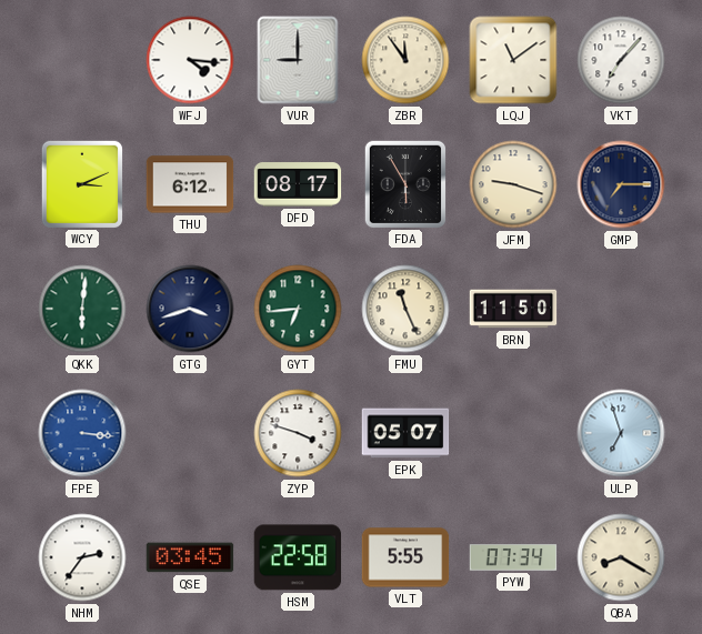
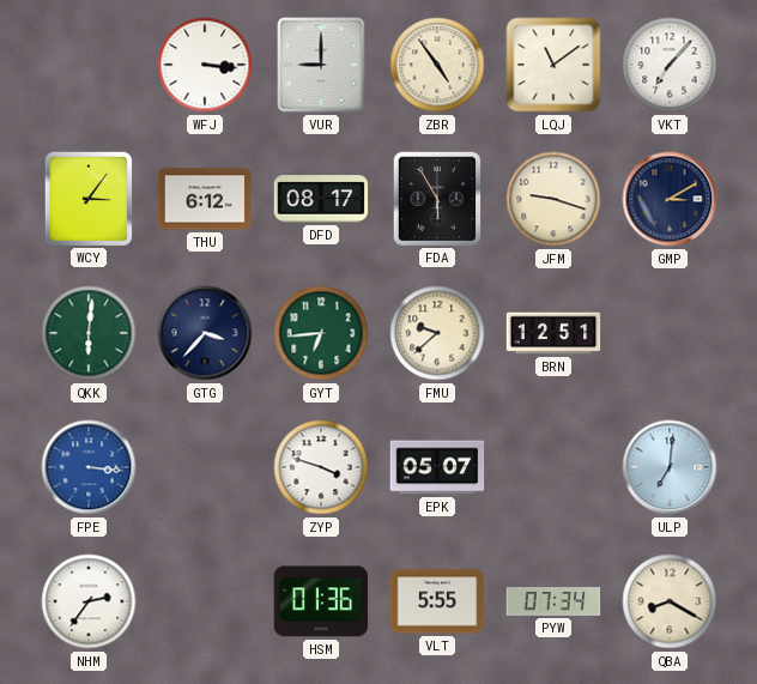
WFJ: 4:16 -> 3:16
ZBR: 11:54 -> 4:54
WCY: 3:11 -> 3:06
GMP: 7:15 -> 3:10
GTG: 3:42 -> 3:37
FMU: 11:26 -> 9:38
BRN: 11:50 -> 12:51
ULP: 6:57 -> 7:01
QSE: 03:45 -> none
HSM: 22:58 -> 01:36
